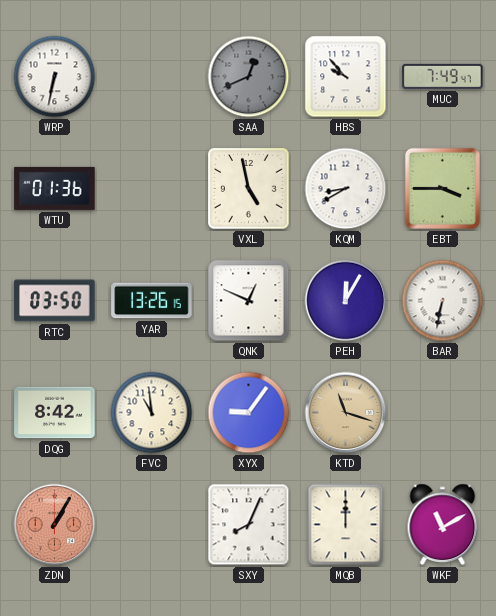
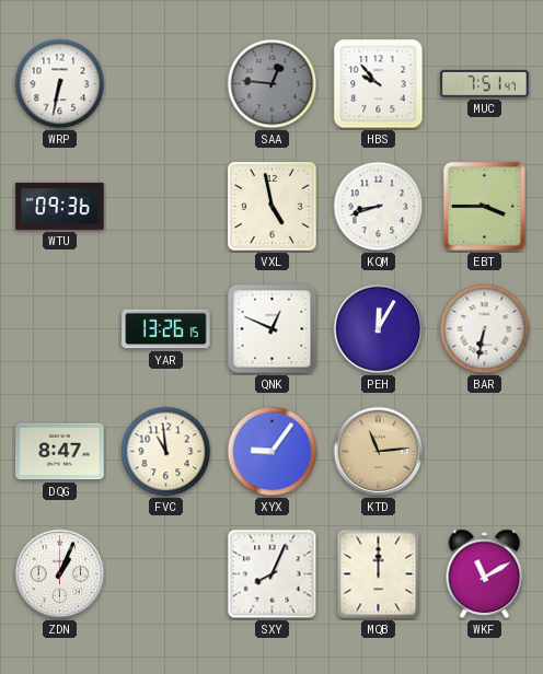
SAA: 12:41 -> 12:46
MUC: 7:49 -> 7:51
WTU: 01:36 -> 09:36
KQM: 8:40 -> 8:42
RTC: 03:50 -> none
DQG: 8:42 -> 8:47
KTD: 11:18 -> 11:14
ZDN: 1:05 -> 1:04
ZDN dial: salmon -> white
